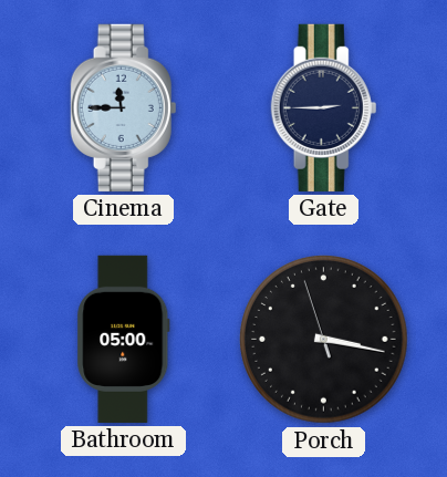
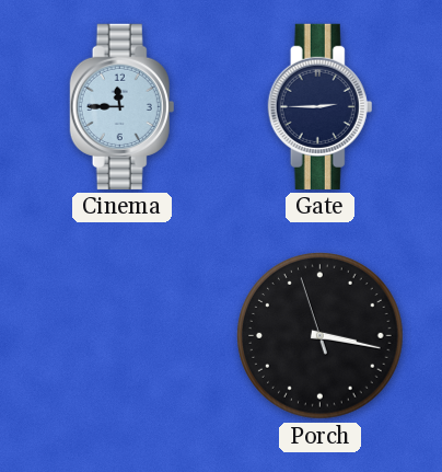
Bathroom: 05:00 -> none
